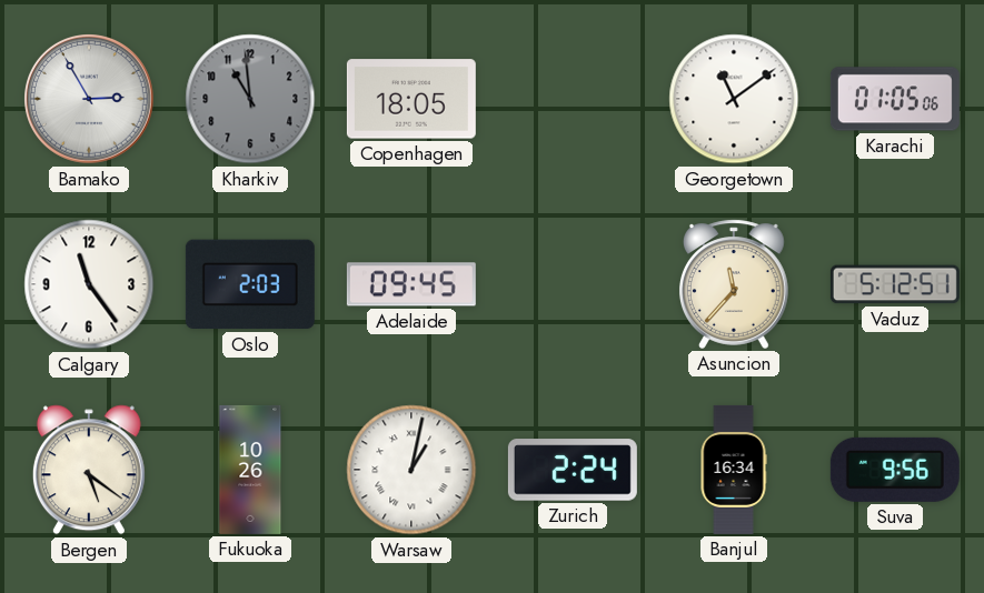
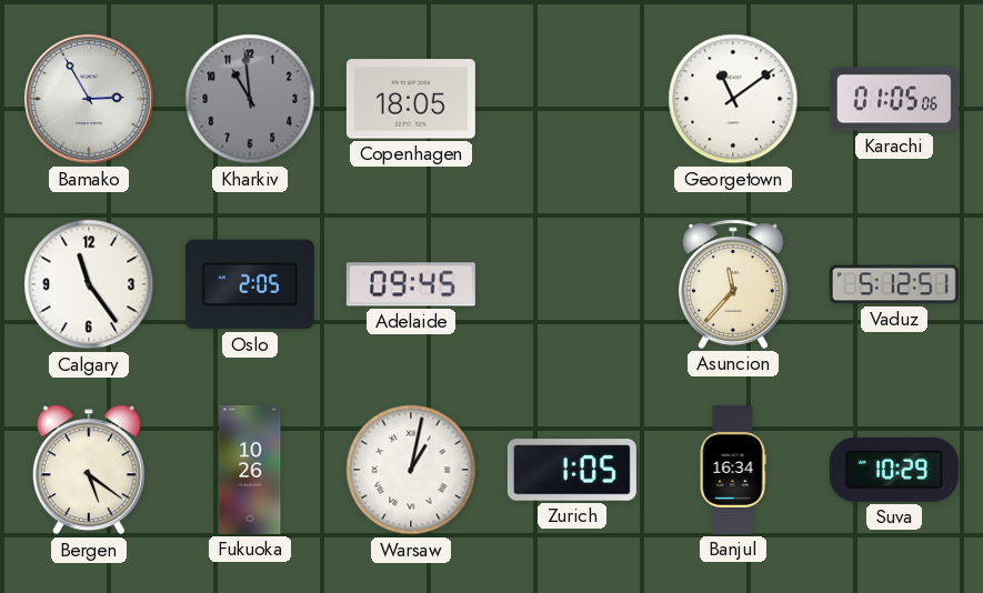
Oslo: 2:03 -> 2:05
Zurich: 2:24 -> 1:05
Suva: 9:56 -> 10:29
